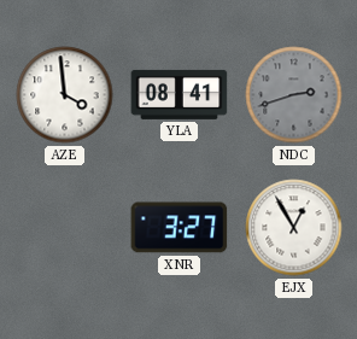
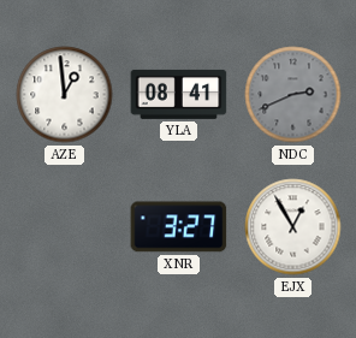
AZE: 3:59 -> 12:59
NDC: 2:42 -> 2:41
